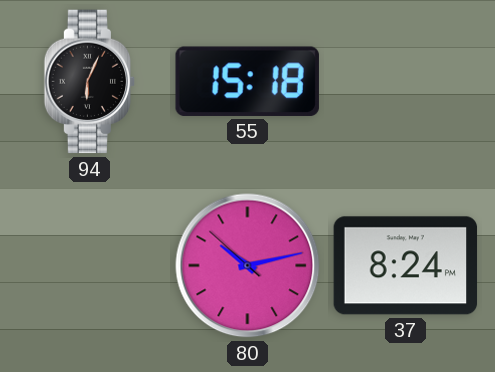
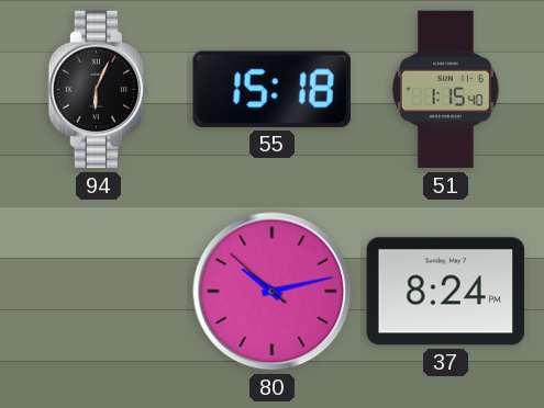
51: none -> 1:15
